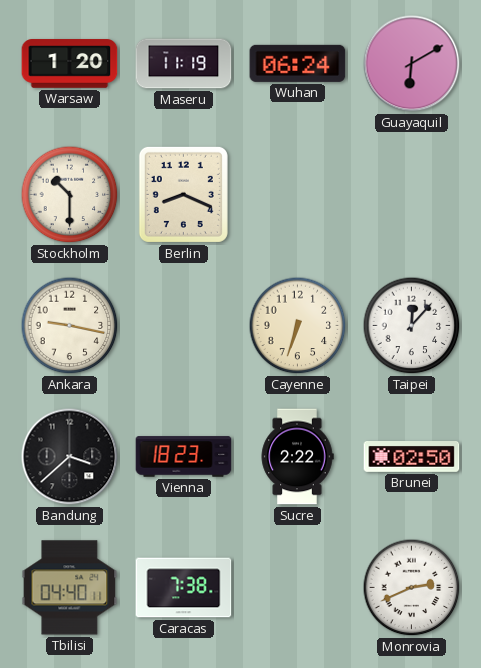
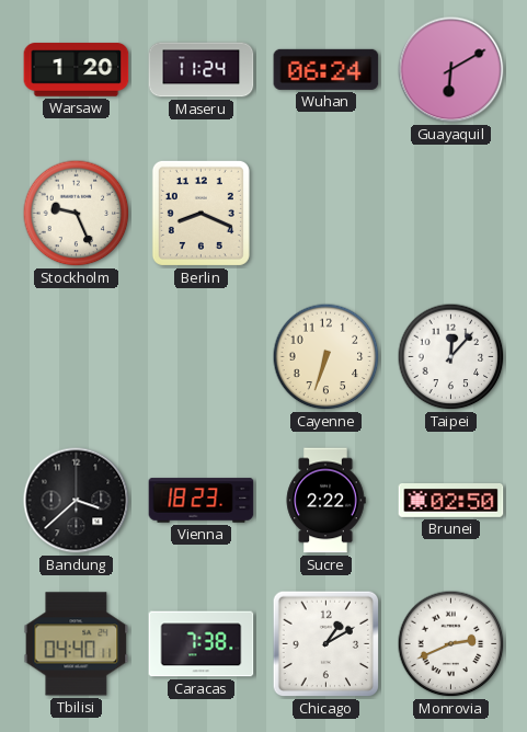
Maseru: 11:19 -> 11:24
Stockholm: 10:30 -> 9:26
Ankara: 9:17 -> none
Chicago: none -> 1:10
